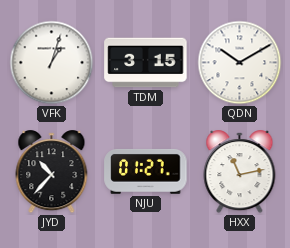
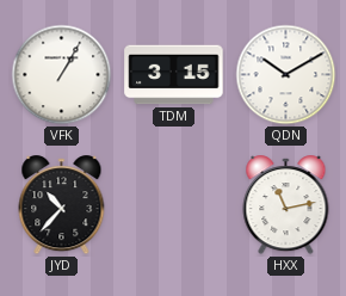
VFK: 1:03 -> 1:05
NJU: 01:27 -> none
